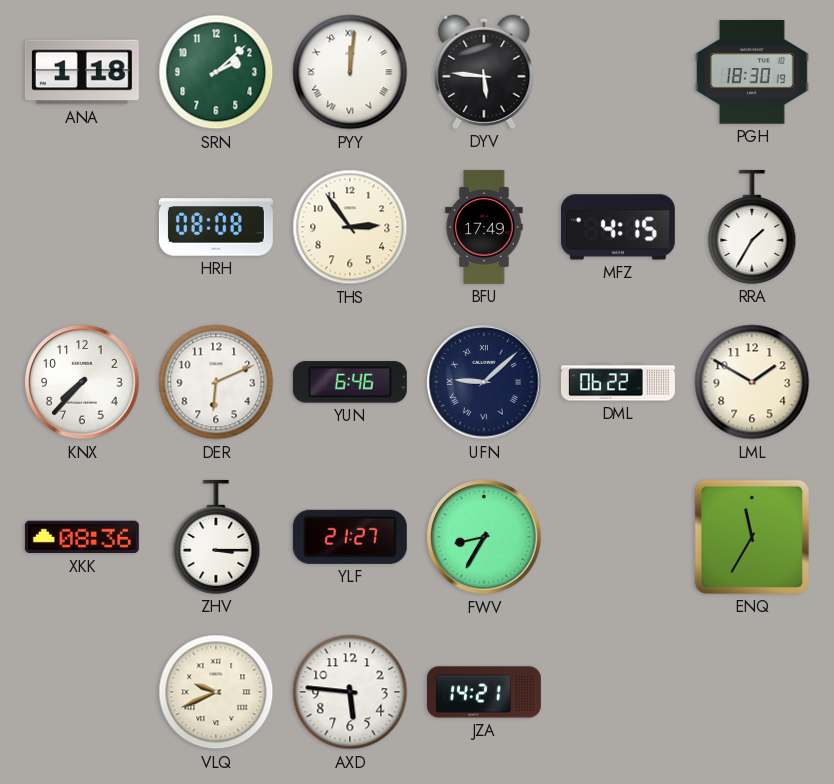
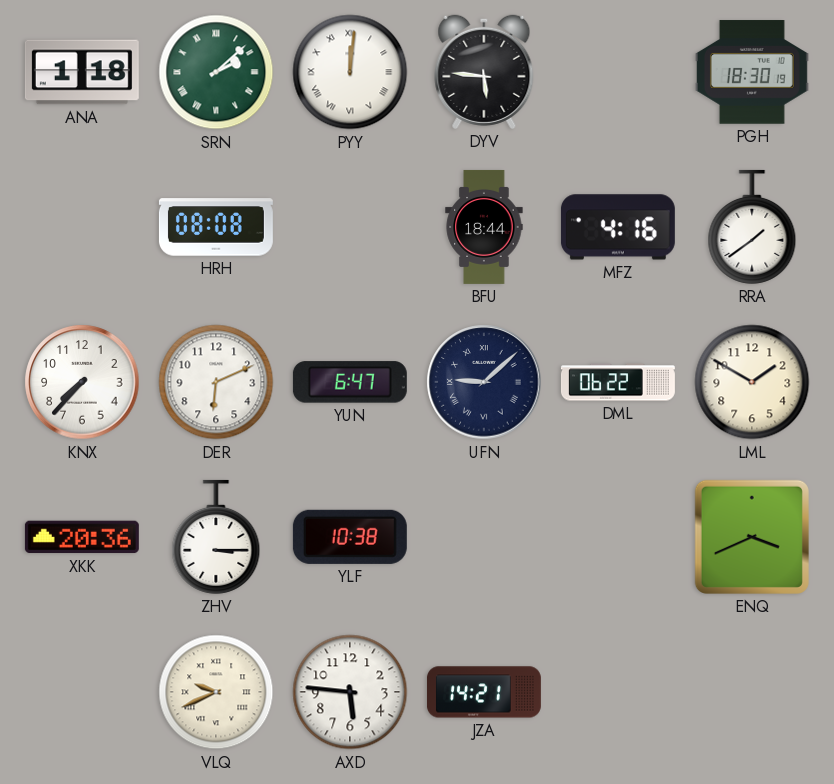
SRN numerals: Arabic -> Roman
THS: 2:54 -> none
BFU: 17:49 -> 18:44
MFZ: 4:15 -> 4:16
RRA: 1:35 -> 1:39
YUN: 6:46 -> 6:47
XKK: 08:36 -> 20:36
YLF: 21:27 -> 10:38
FWV: 8:35 -> none
ENQ: 11:35 -> 3:41
